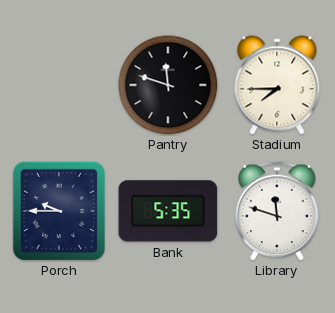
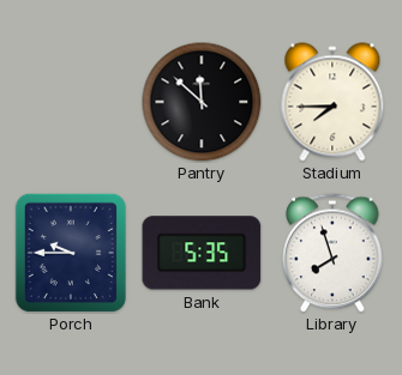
Pantry: 11:48 -> 11:52
Library: 11:48 -> 7:57
